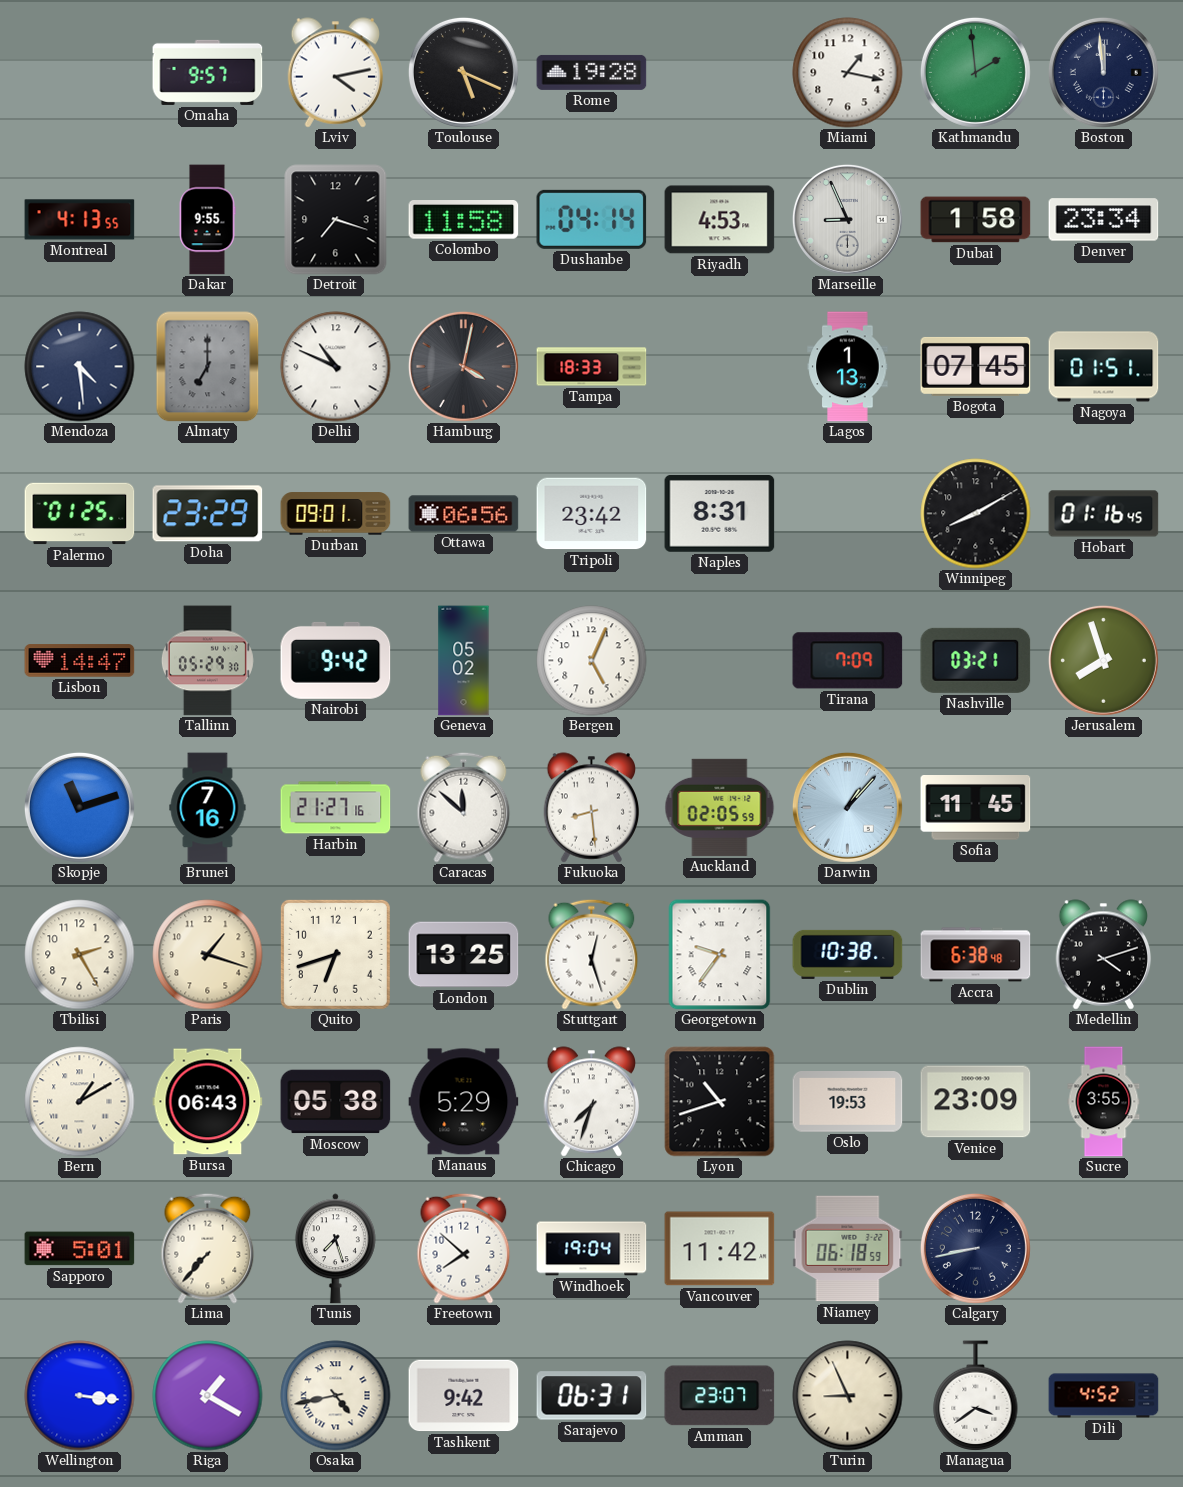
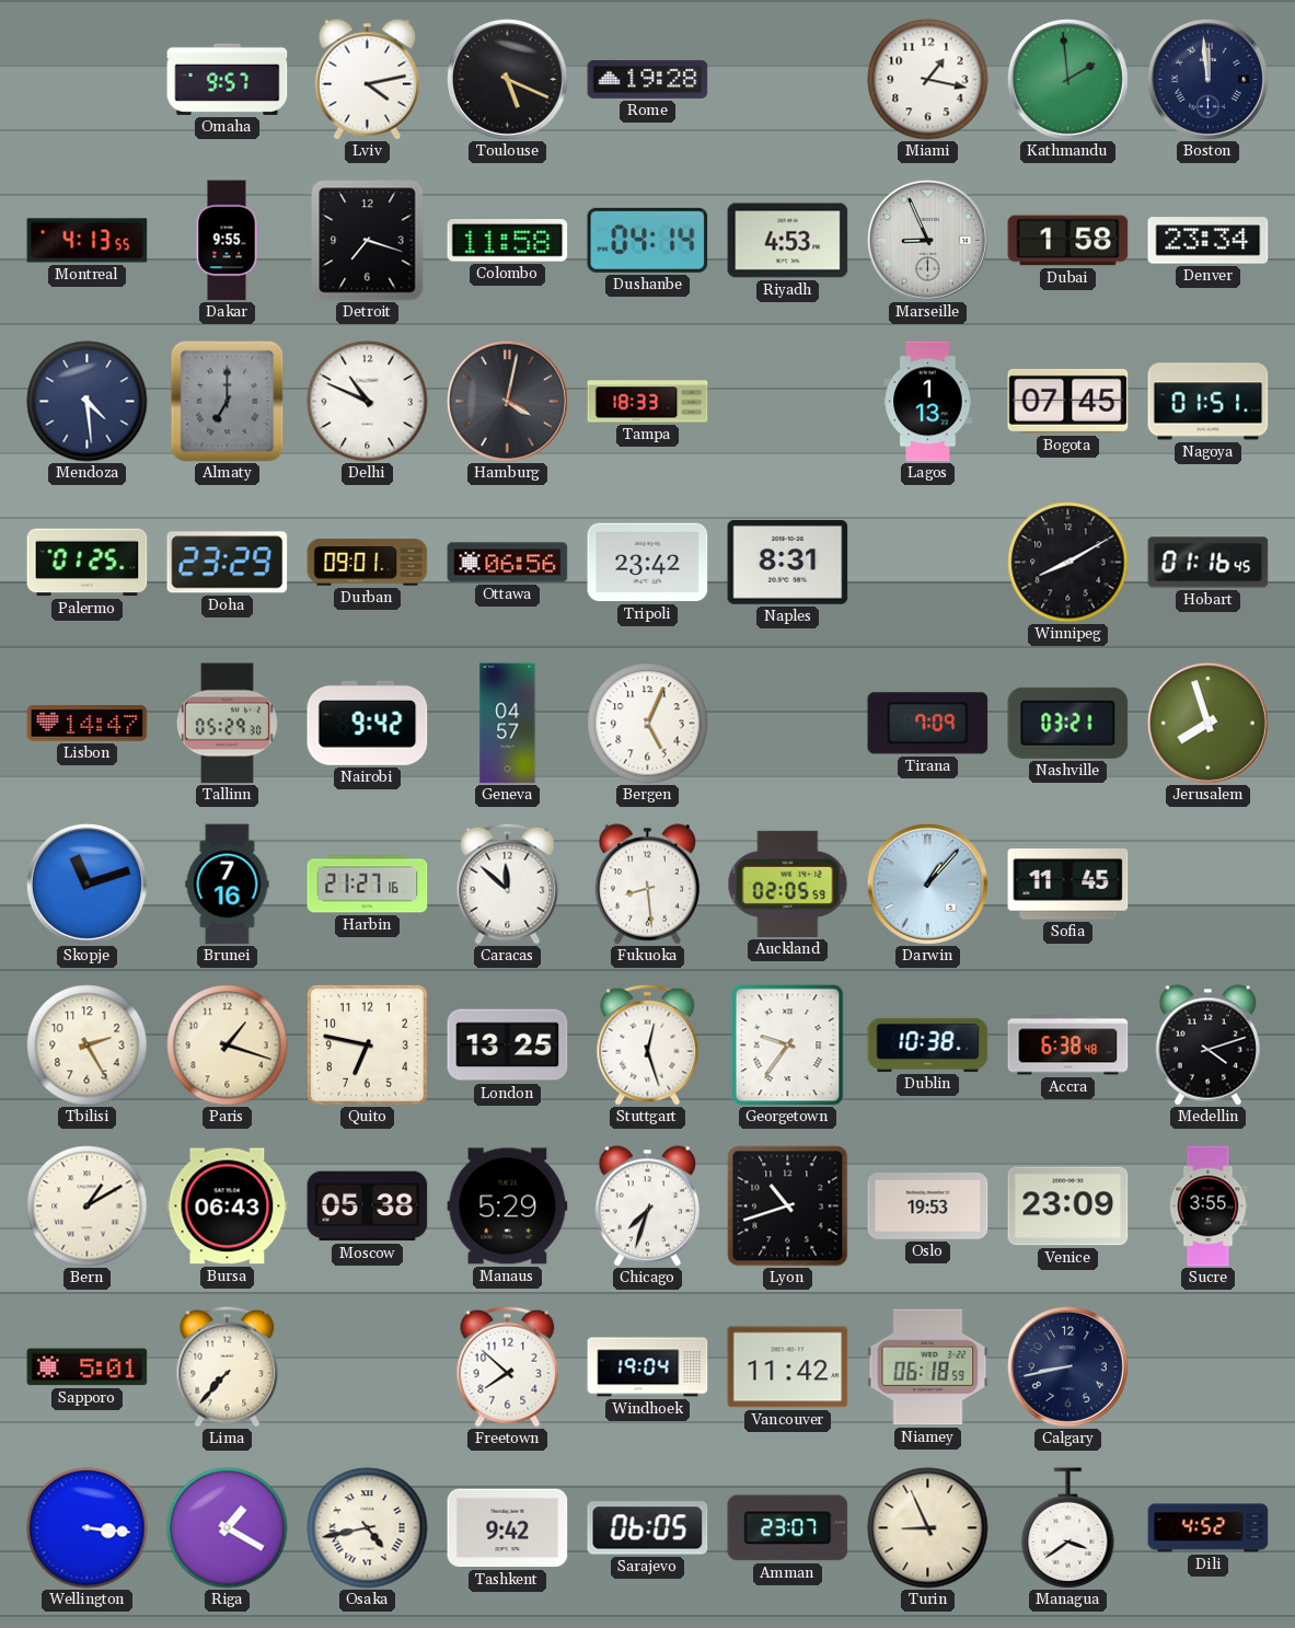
Geneva: 05:02 -> 04:57
Quito: 6:42 -> 6:47
Tunis: 7:27 -> none
Sarajevo: 06:31 -> 06:05
